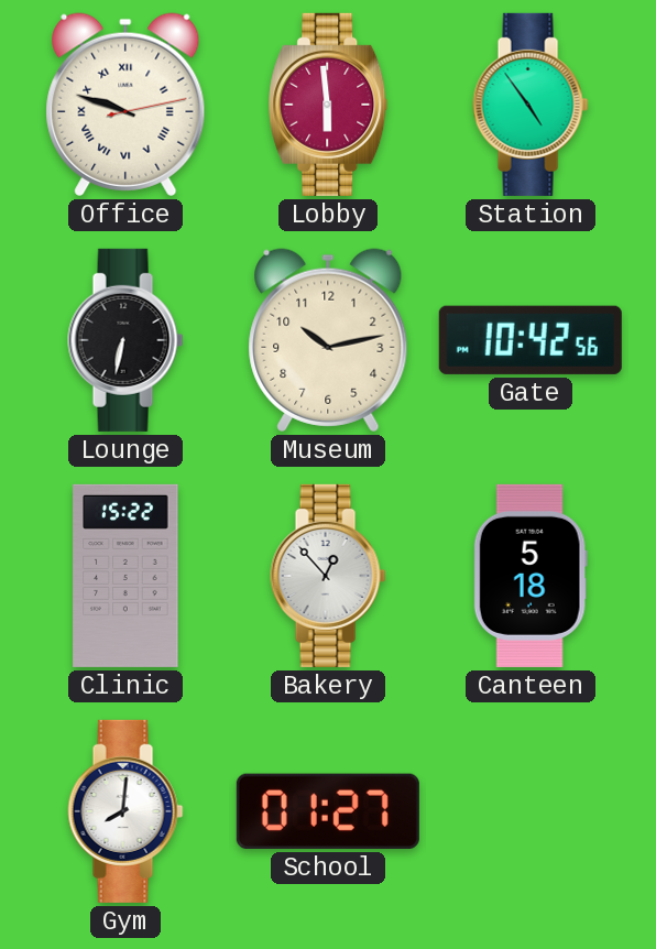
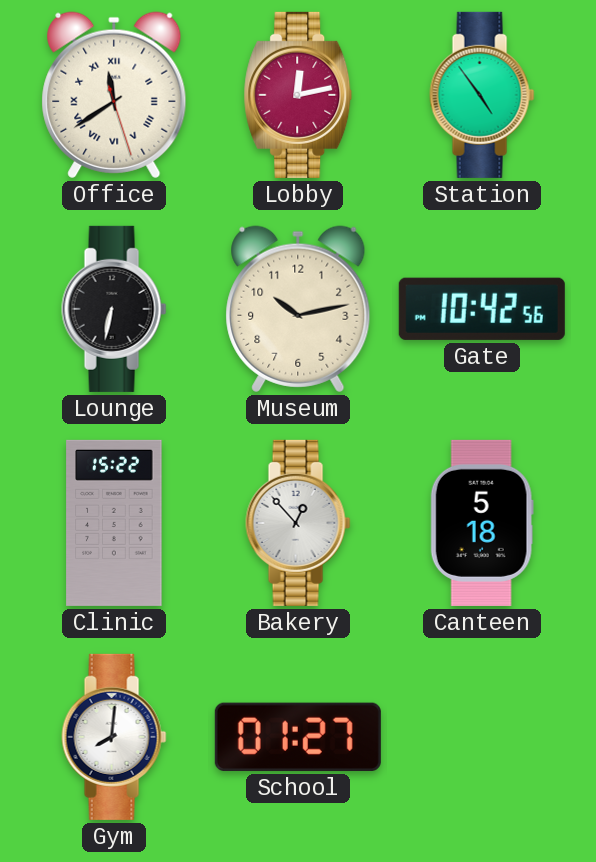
Office: 9:48 -> 11:39
Lobby: 5:59 -> 12:13
